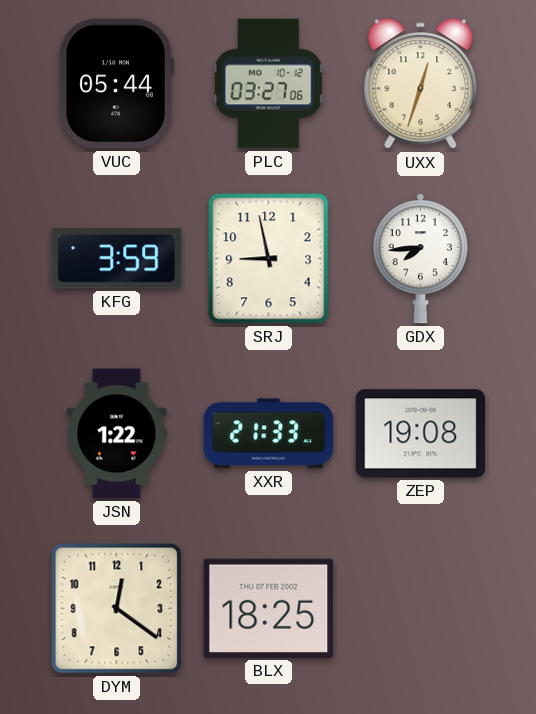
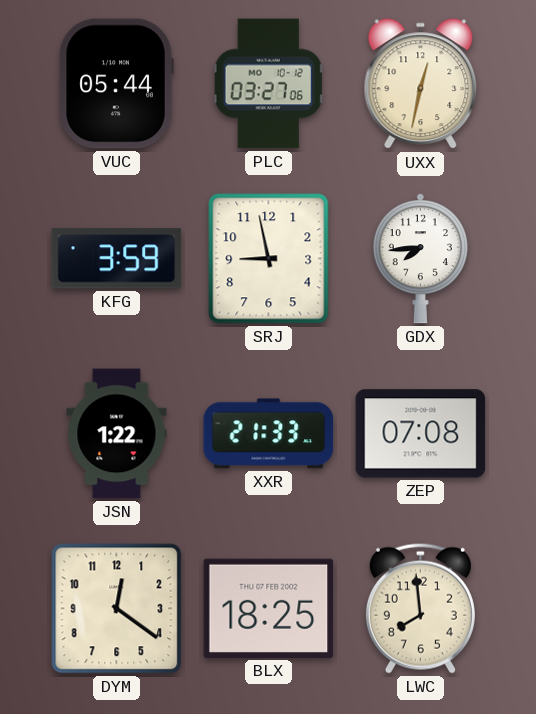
UXX: 12:33 -> 12:32
ZEP: 19:08 -> 07:08
LWC: none -> 7:59
